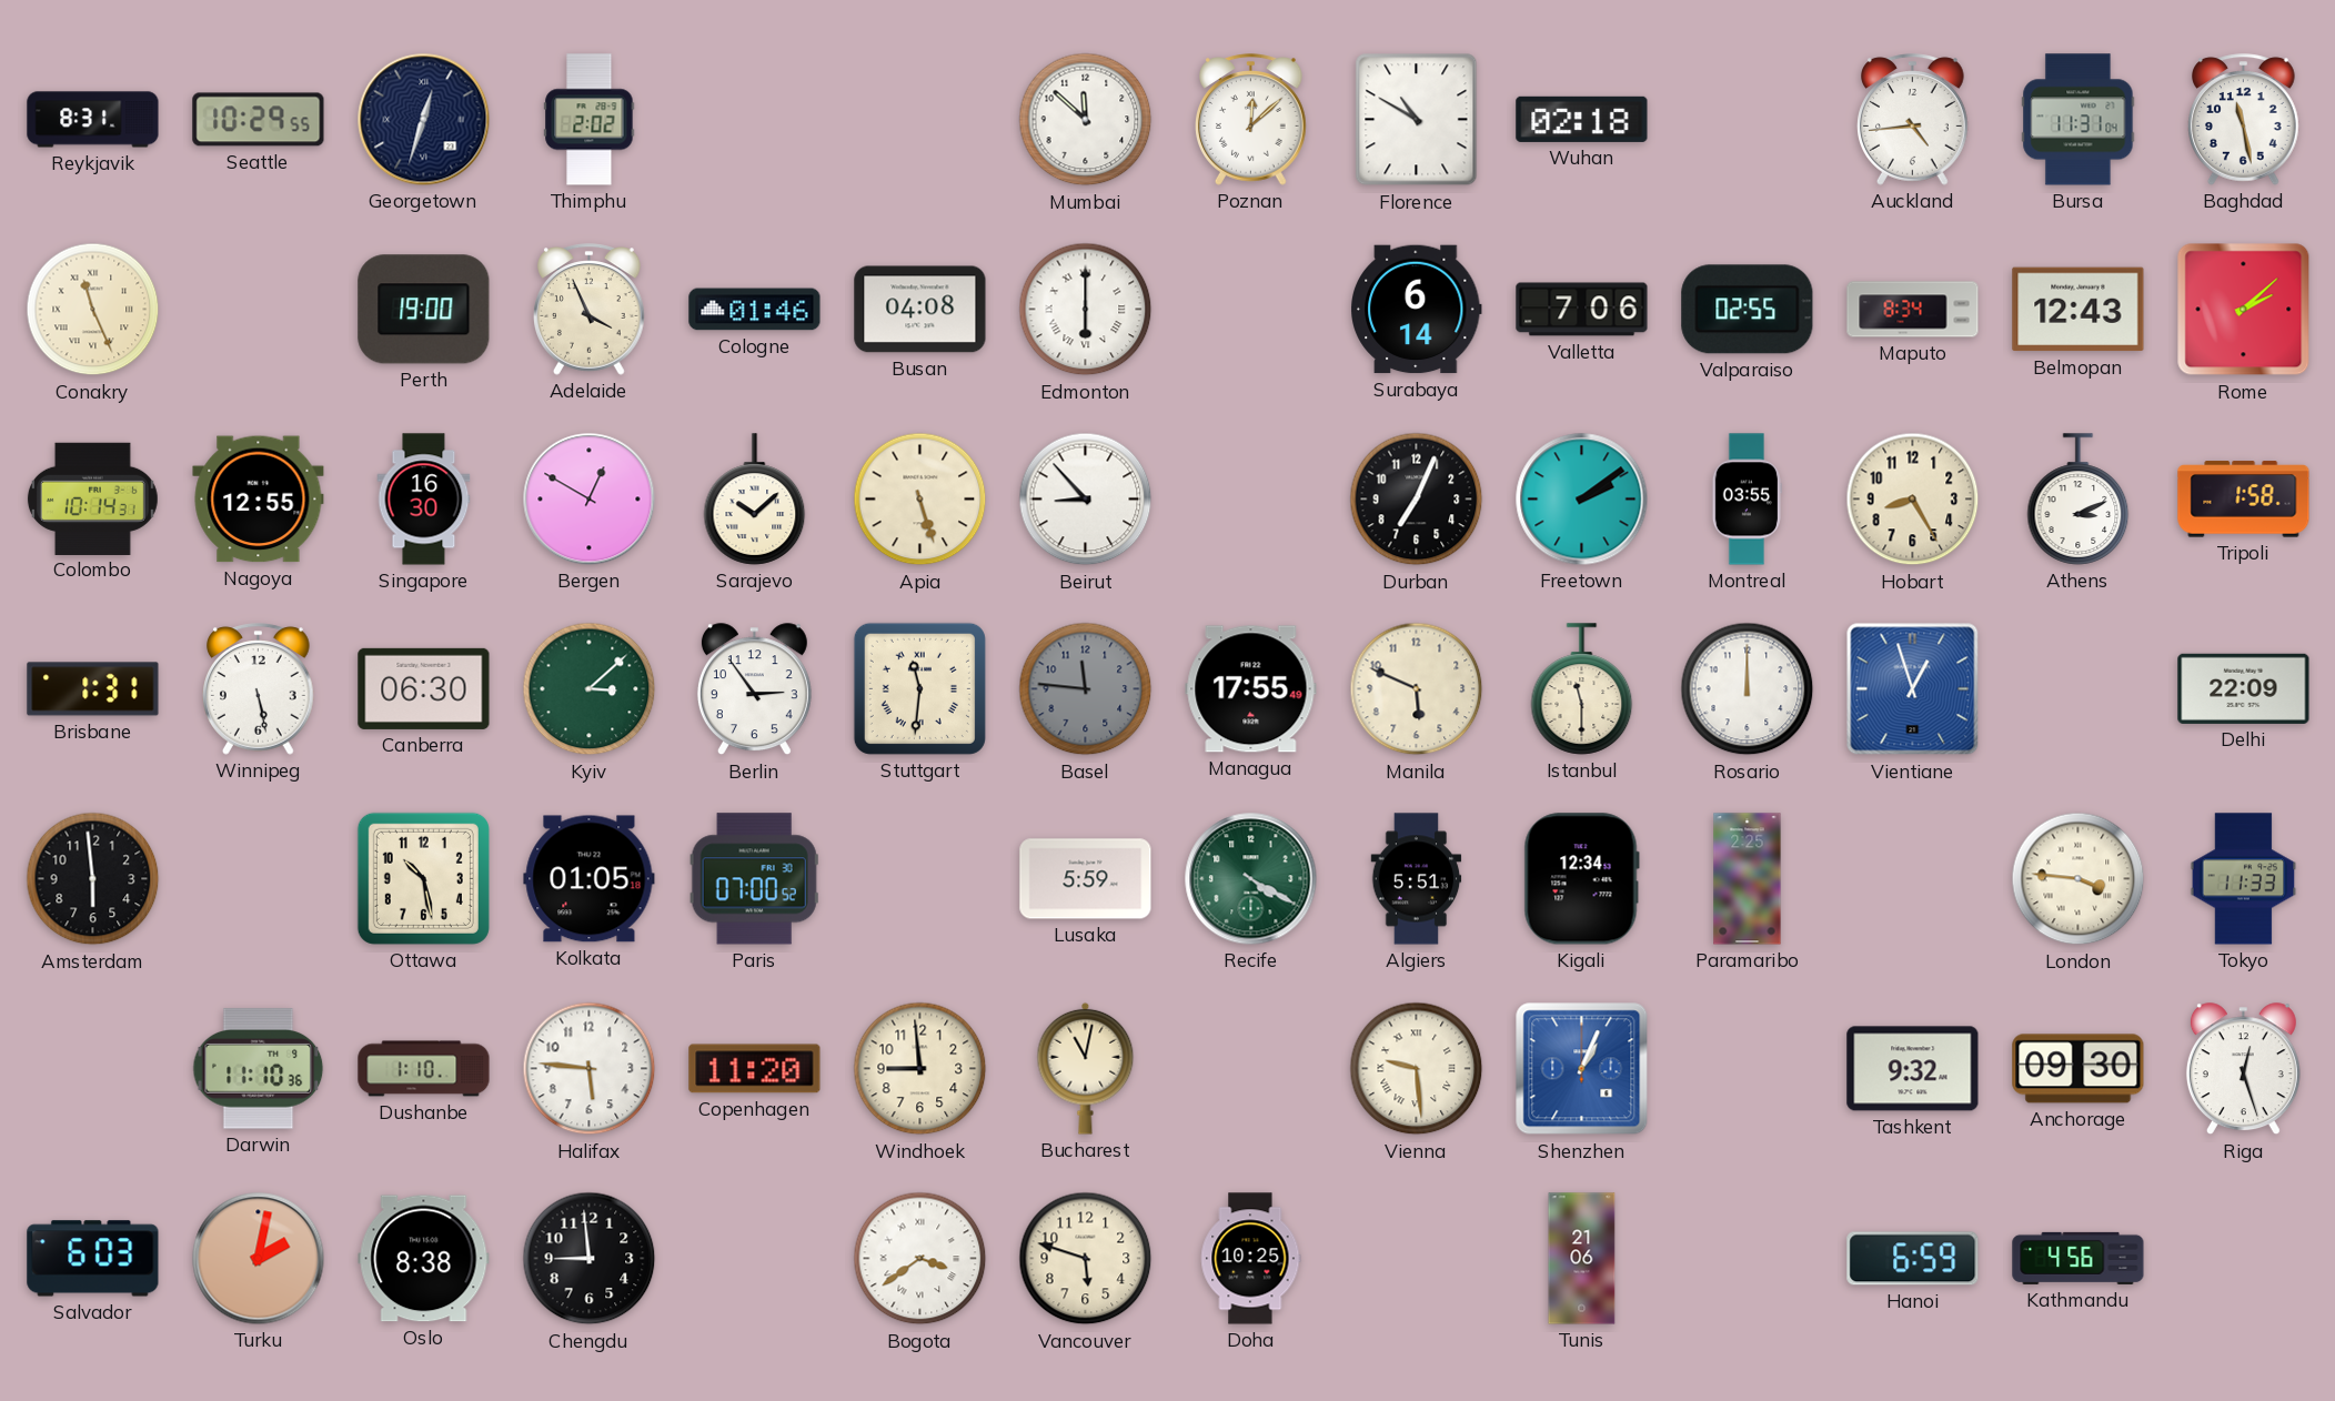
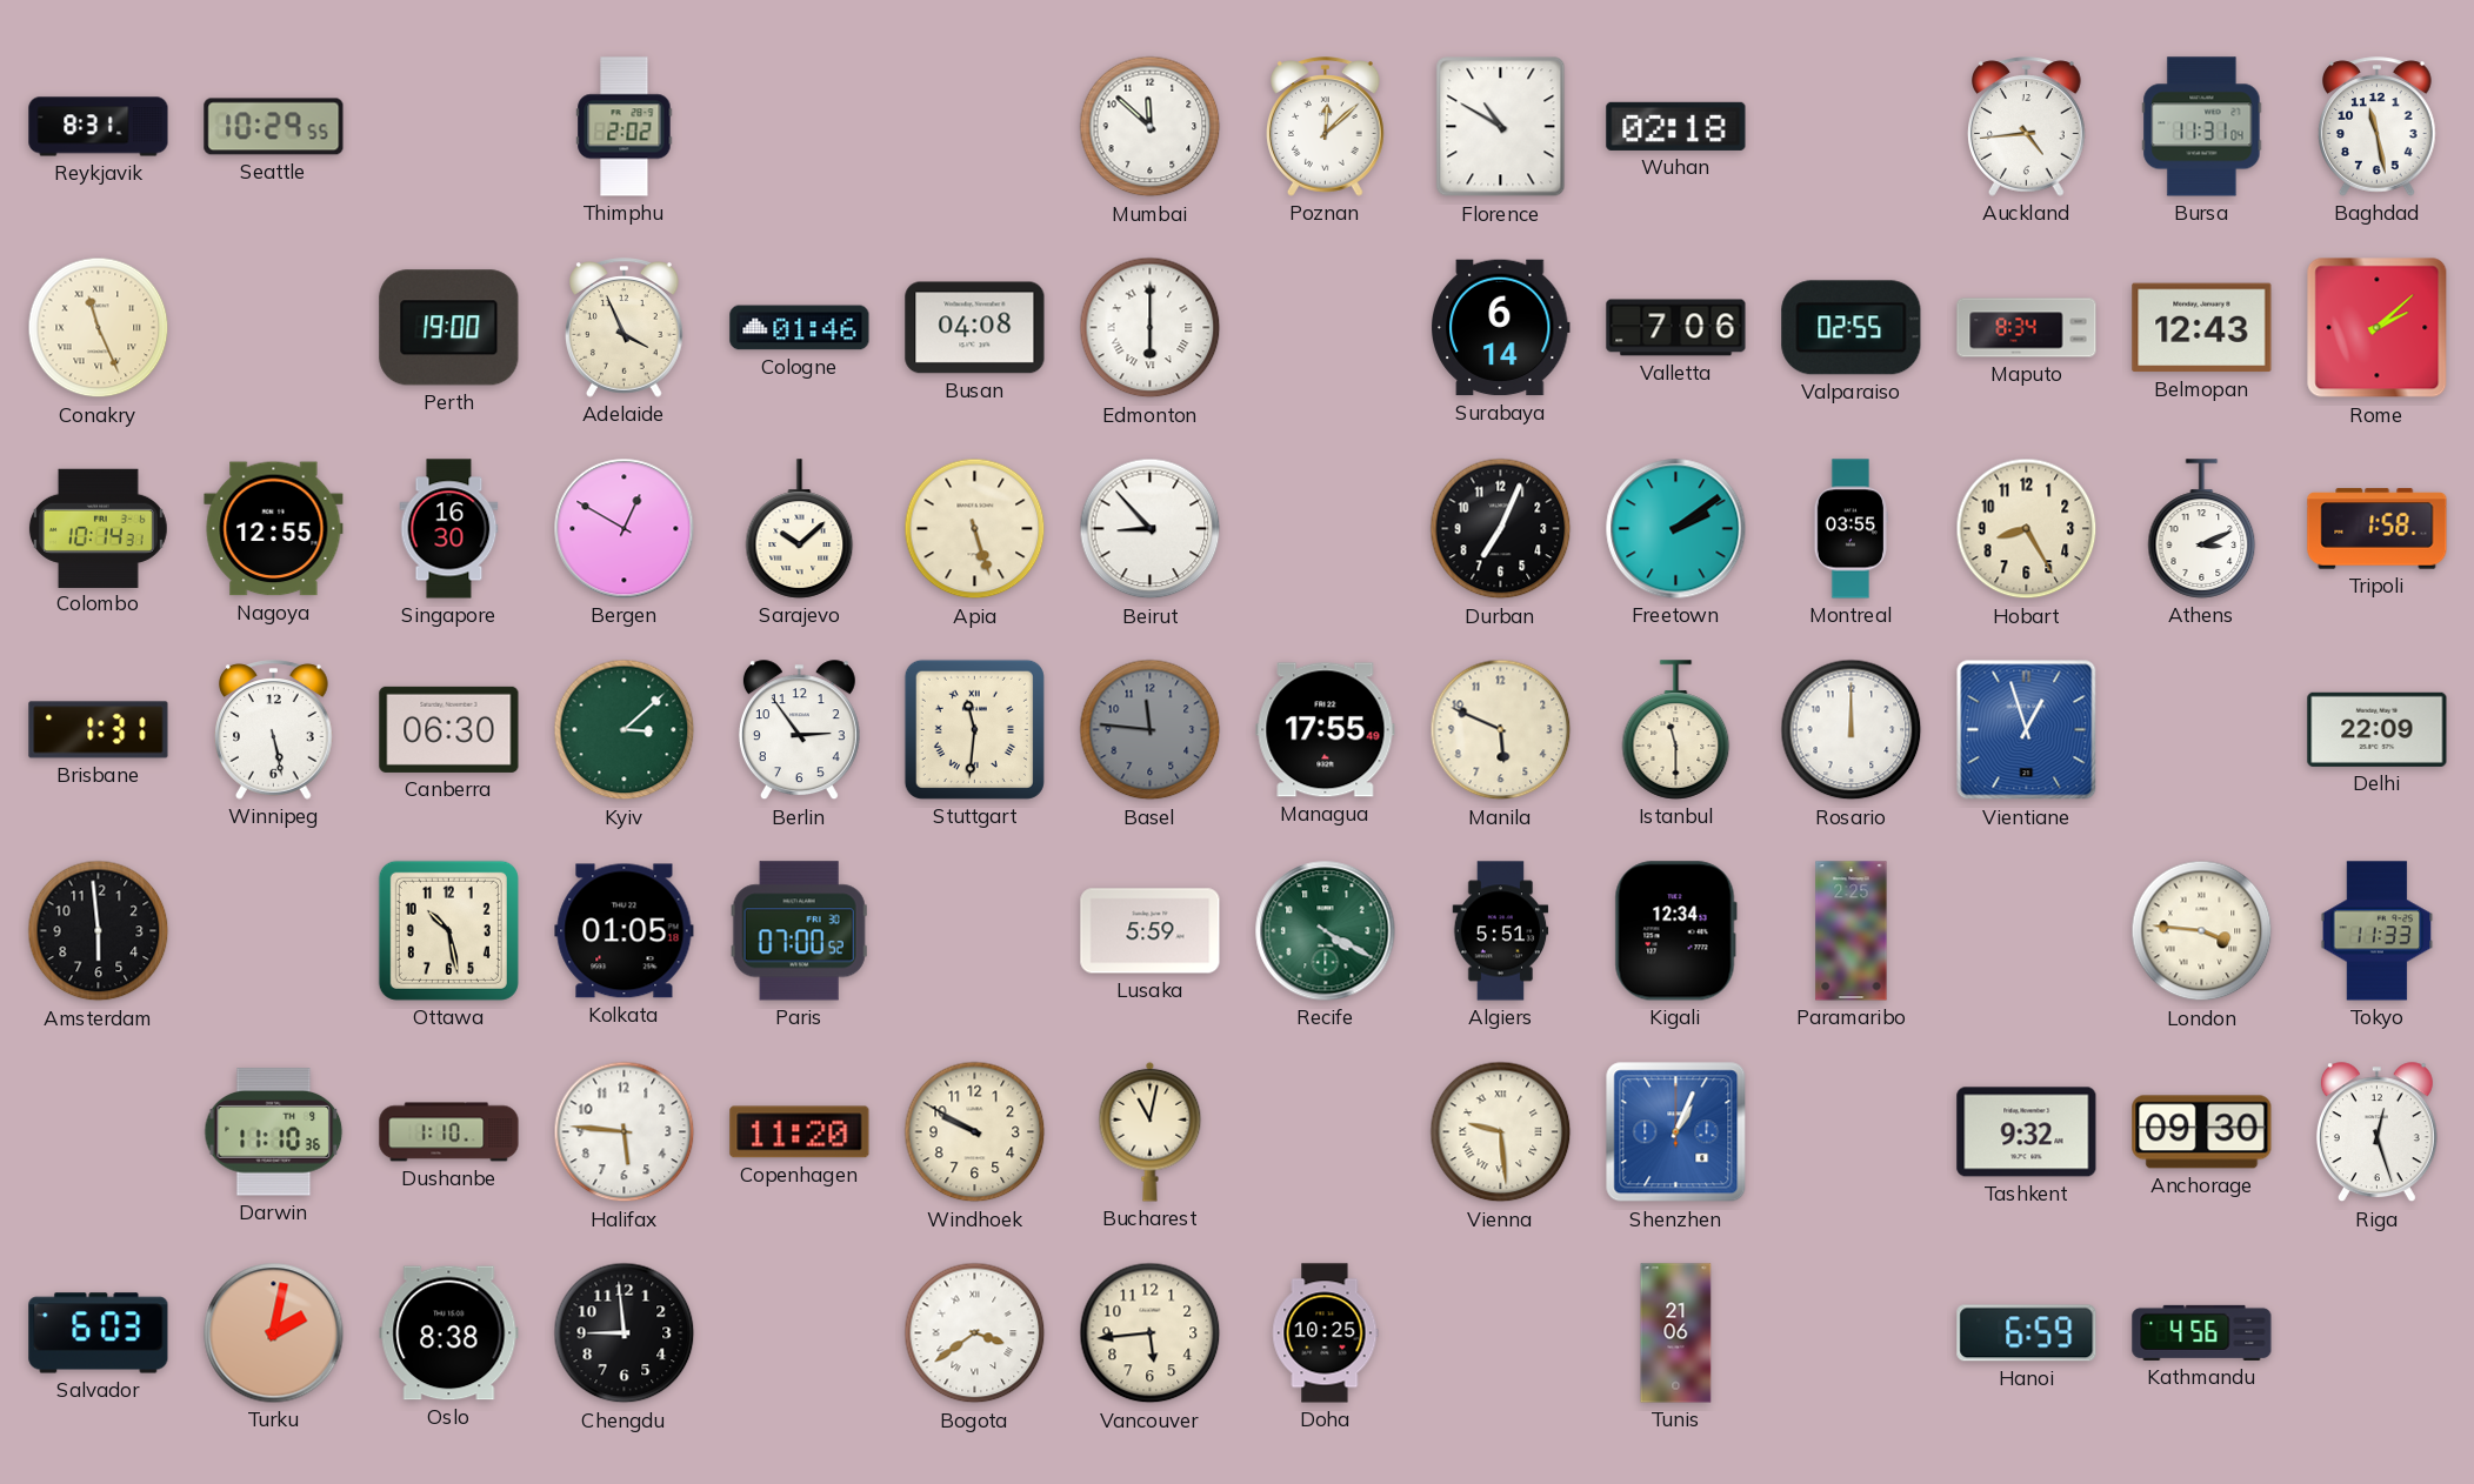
Georgetown: 12:33 -> none
Windhoek: 8:59 -> 9:50
Vancouver: 5:48 -> 5:44
